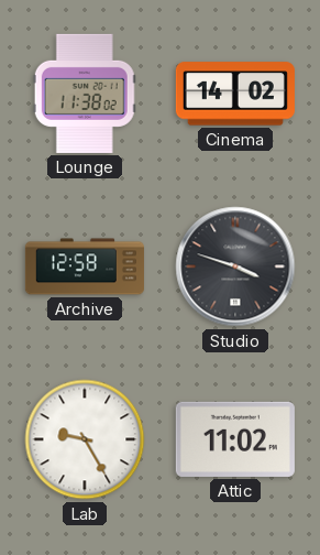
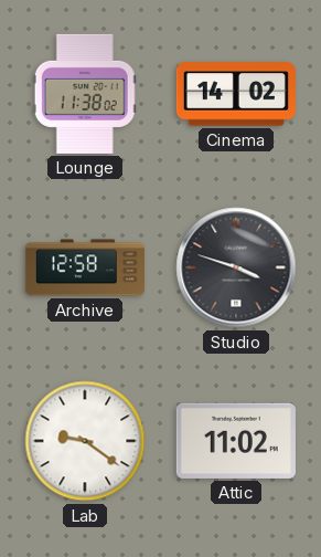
Lab: 9:25 -> 9:21
